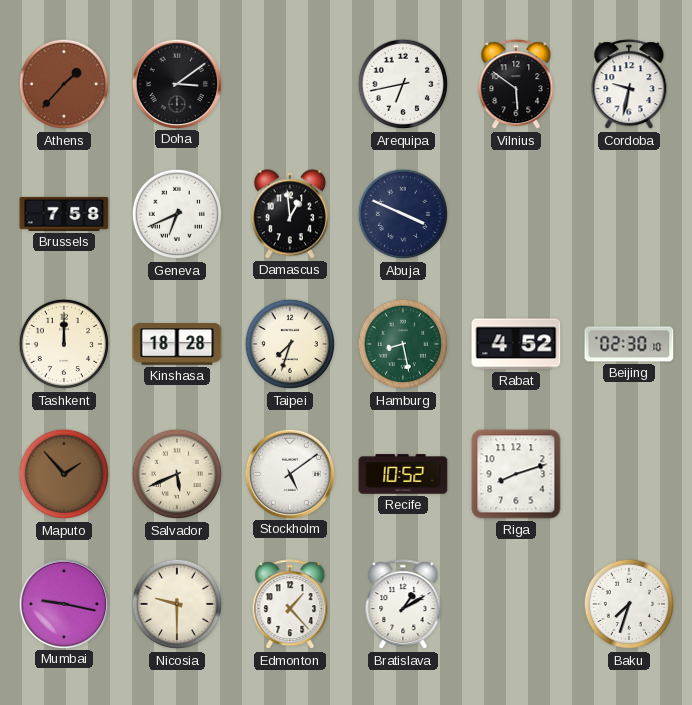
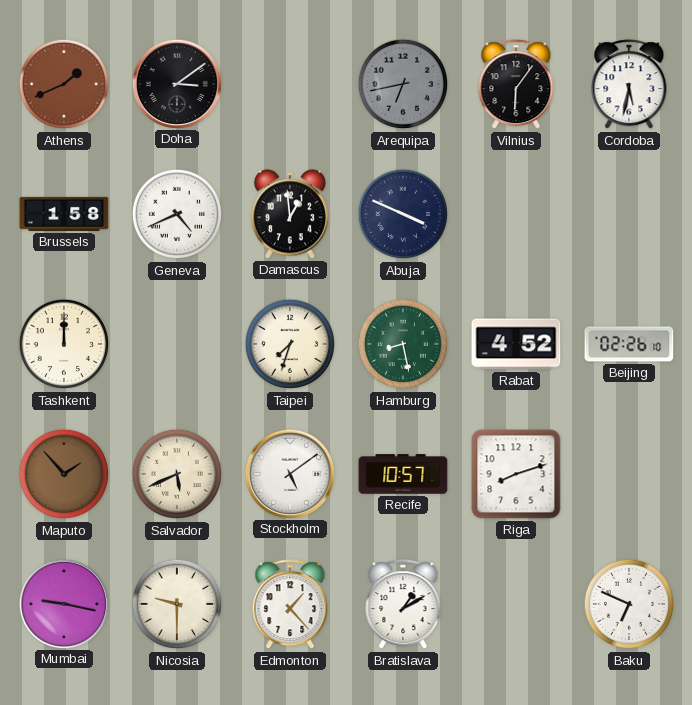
Athens: 1:37 -> 1:41
Arequipa dial: white -> grey
Vilnius: 5:51 -> 6:06
Cordoba: 9:32 -> 5:32
Brussels: 7:58 -> 1:58
Geneva: 6:41 -> 4:41
Kinshasa: 18:28 -> none
Beijing: 02:30 -> 02:26
Recife: 10:52 -> 10:57
Baku: 7:33 -> 6:49
